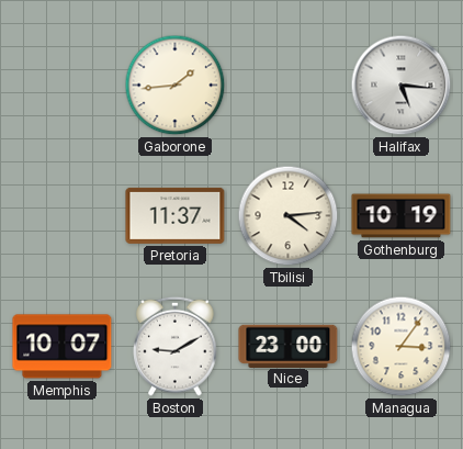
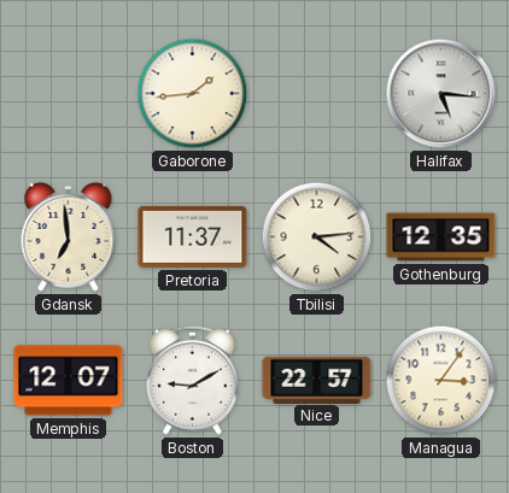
Gdansk: none -> 6:59
Gothenburg: 10:19 -> 12:35
Memphis: 10:07 -> 12:07
Nice: 23:00 -> 22:57
